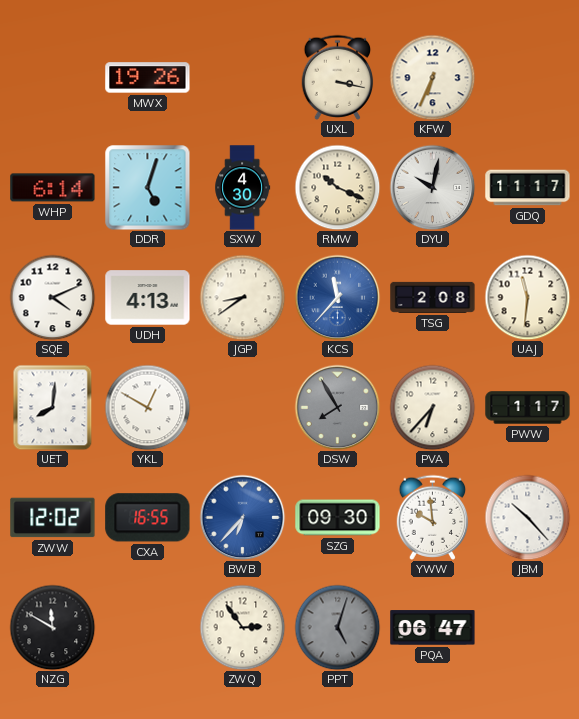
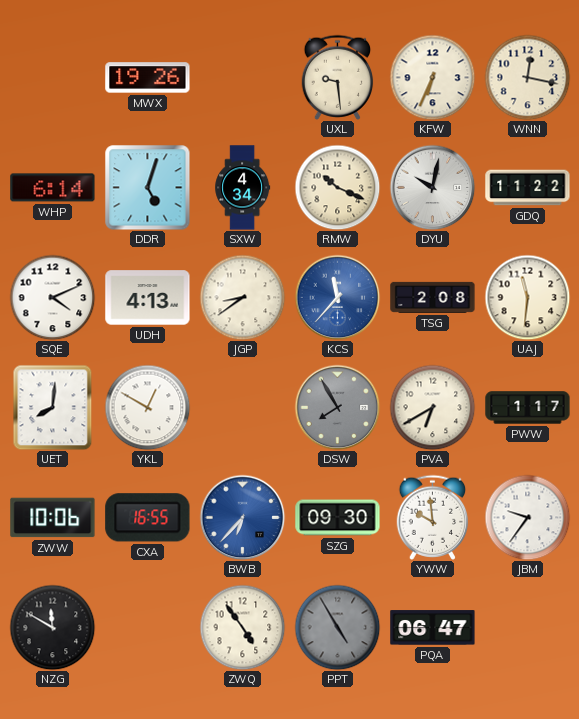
UXL: 3:17 -> 9:29
WNN: none -> 12:17
SXW: 4:30 -> 4:34
GDQ: 11:17 -> 11:22
PVA: 6:37 -> 6:40
ZWW: 12:02 -> 10:06
JBM: 10:23 -> 9:36
ZWQ: 2:54 -> 4:54
PPT: 5:03 -> 4:55
